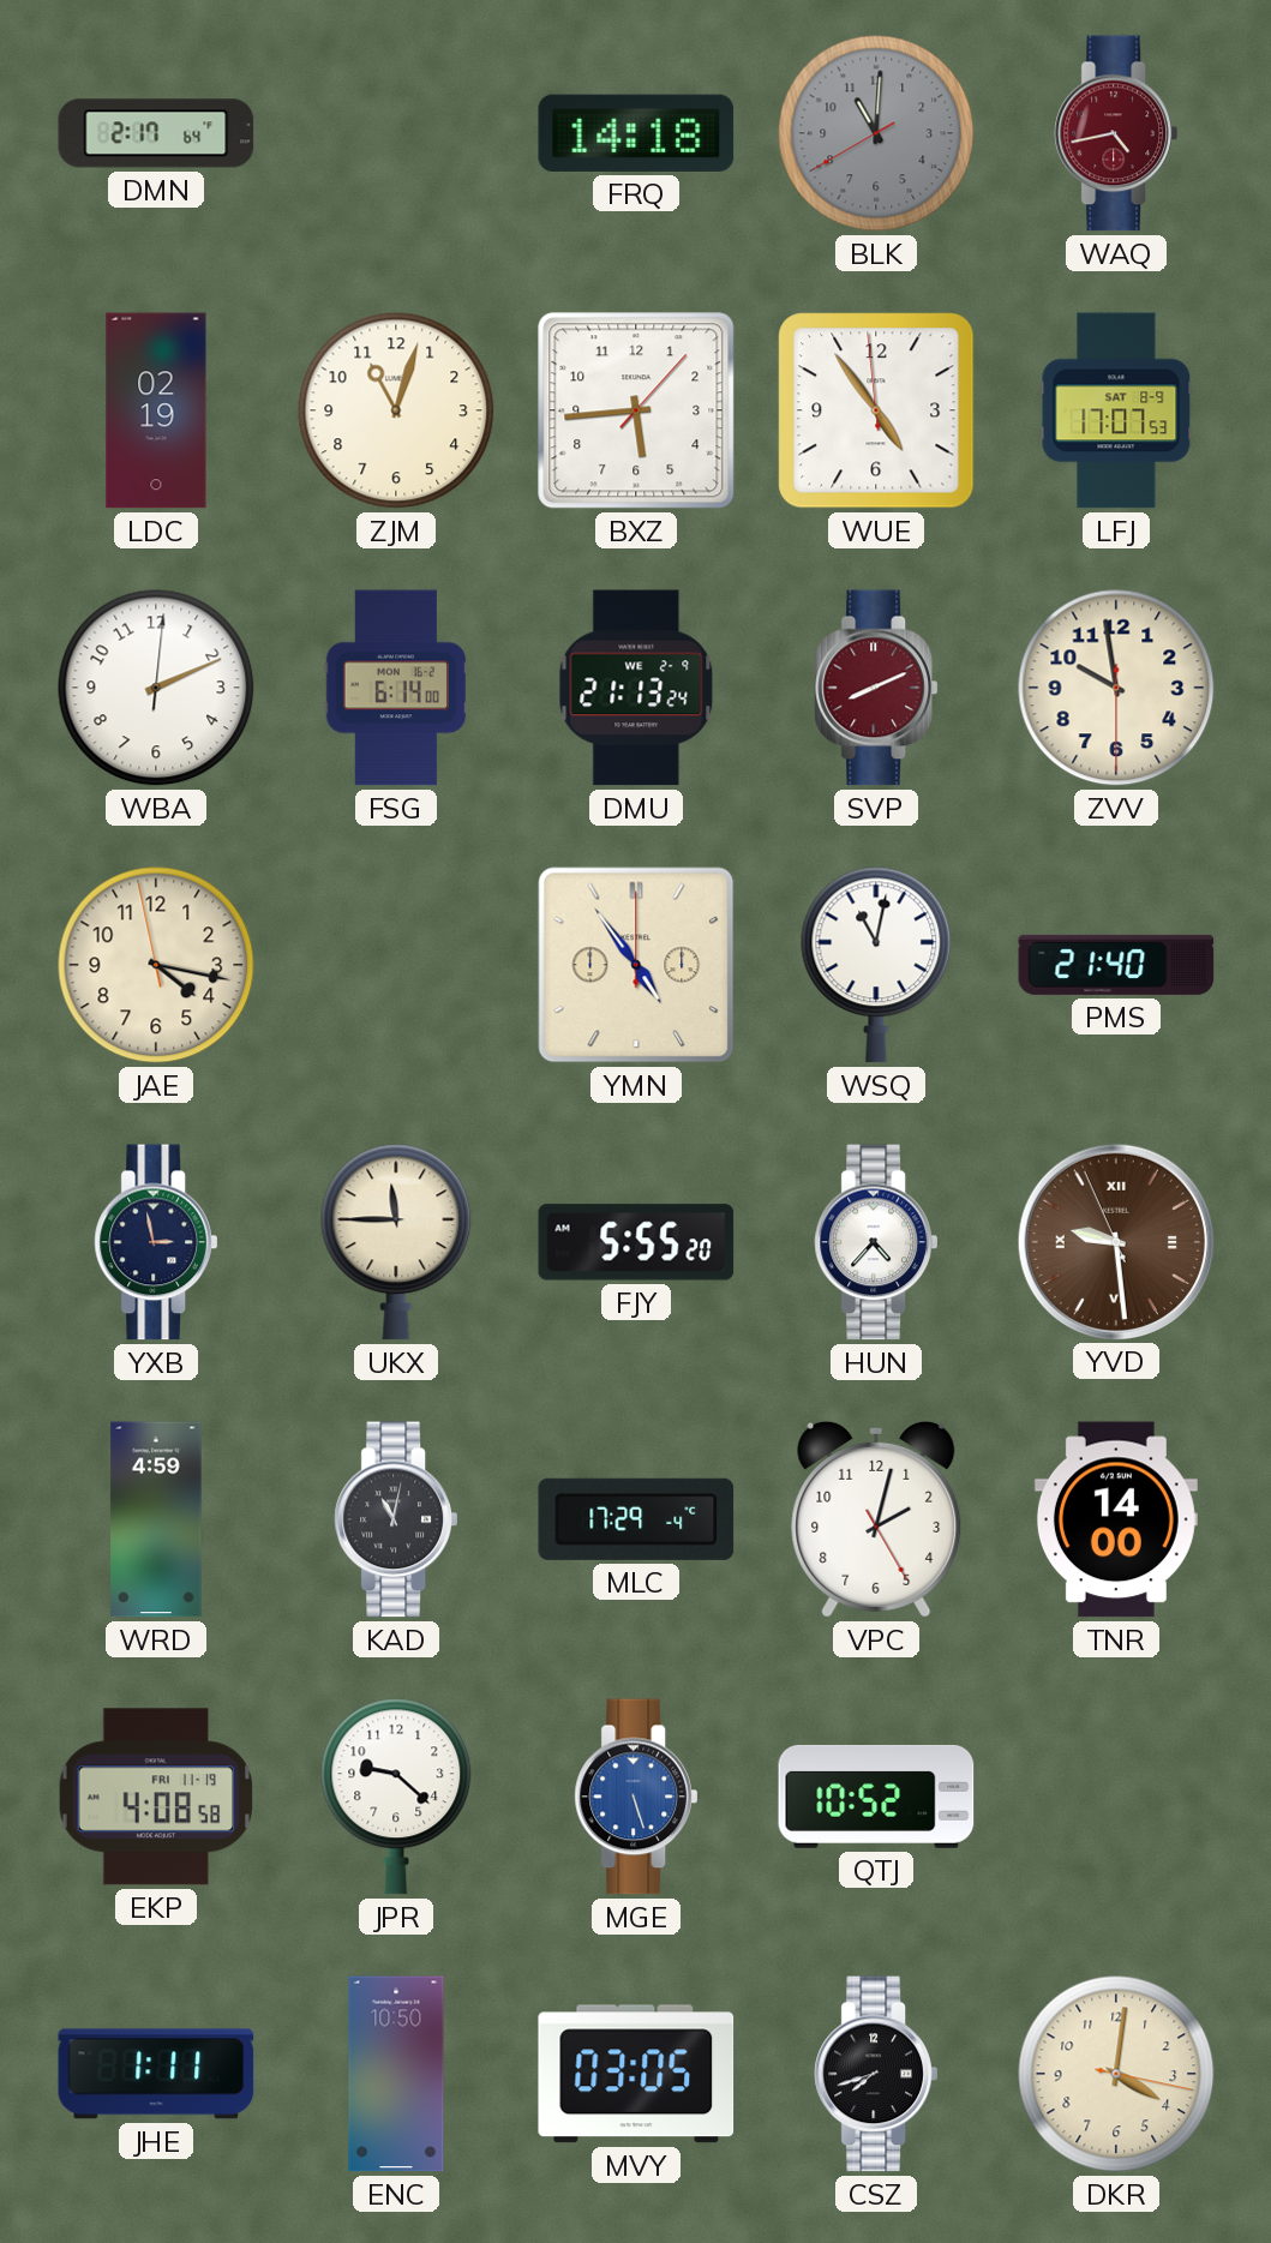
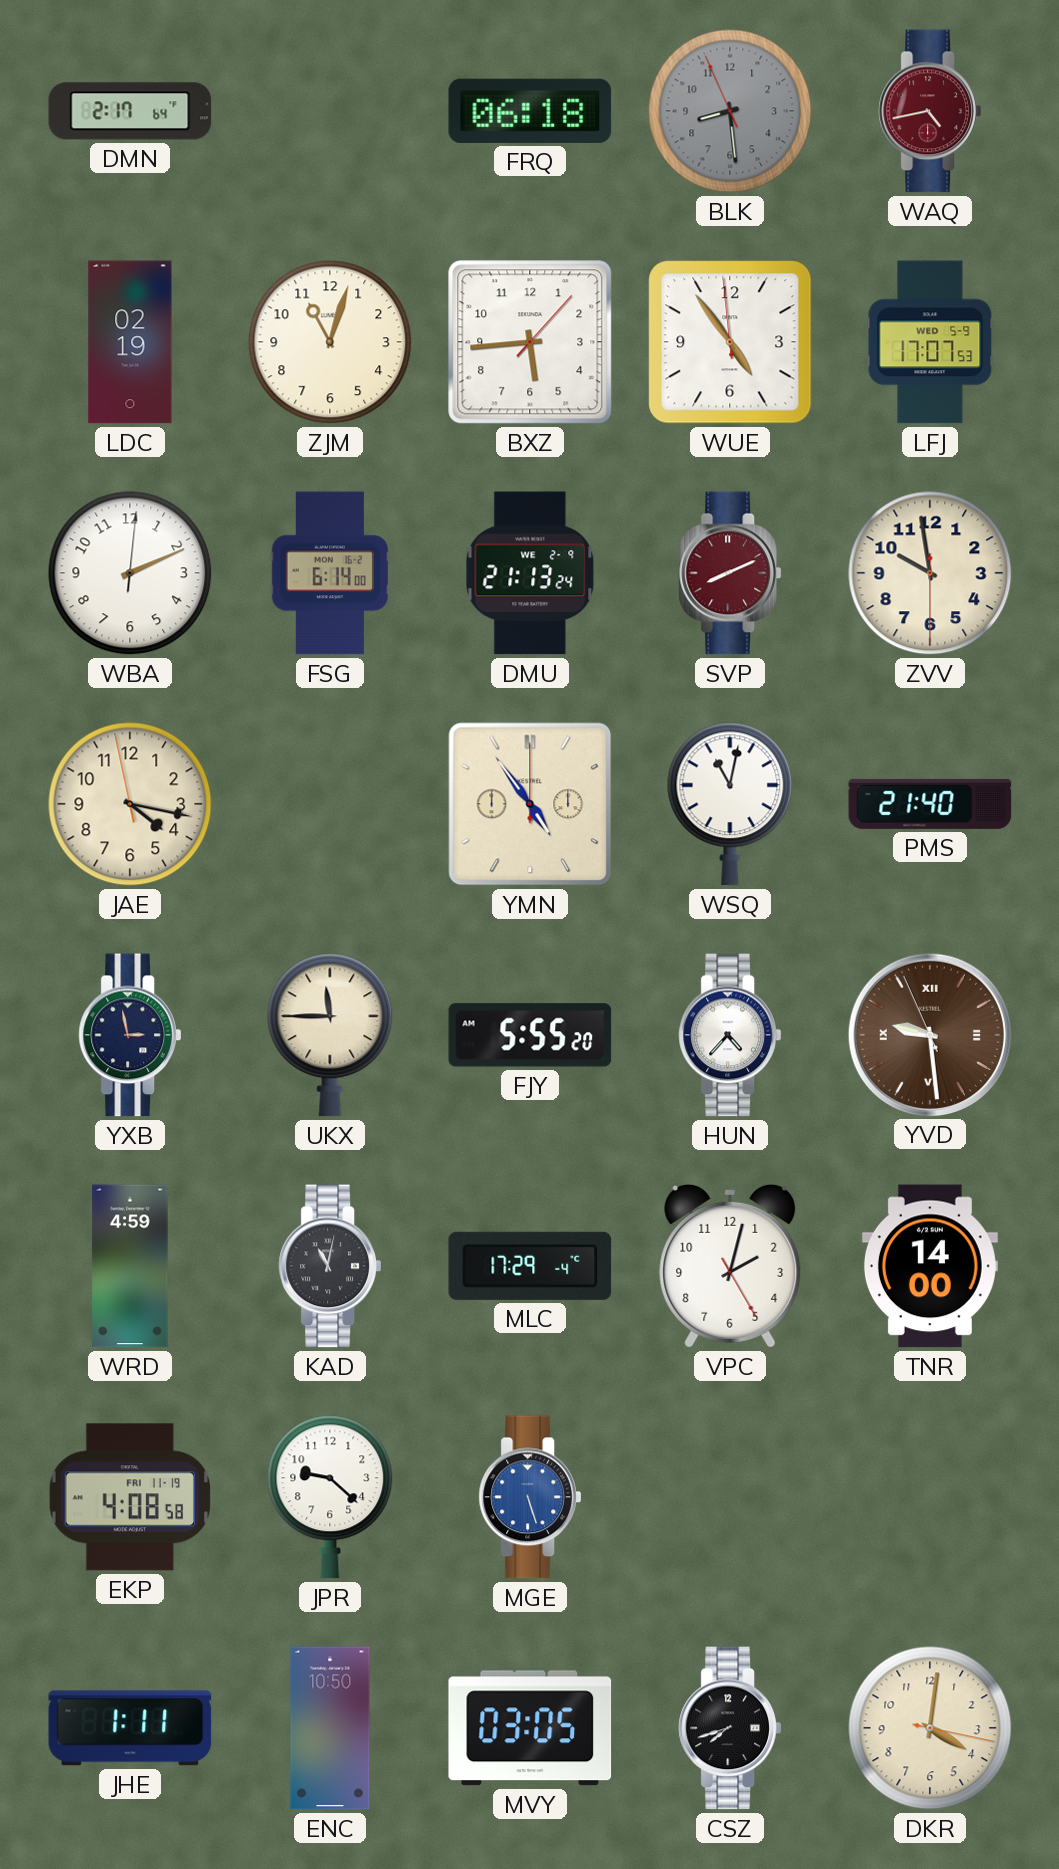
FRQ: 14:18 -> 06:18
BLK: 11:00 -> 8:28
LFJ date: SAT 8-9 -> WED 5-9
QTJ: 10:52 -> none
